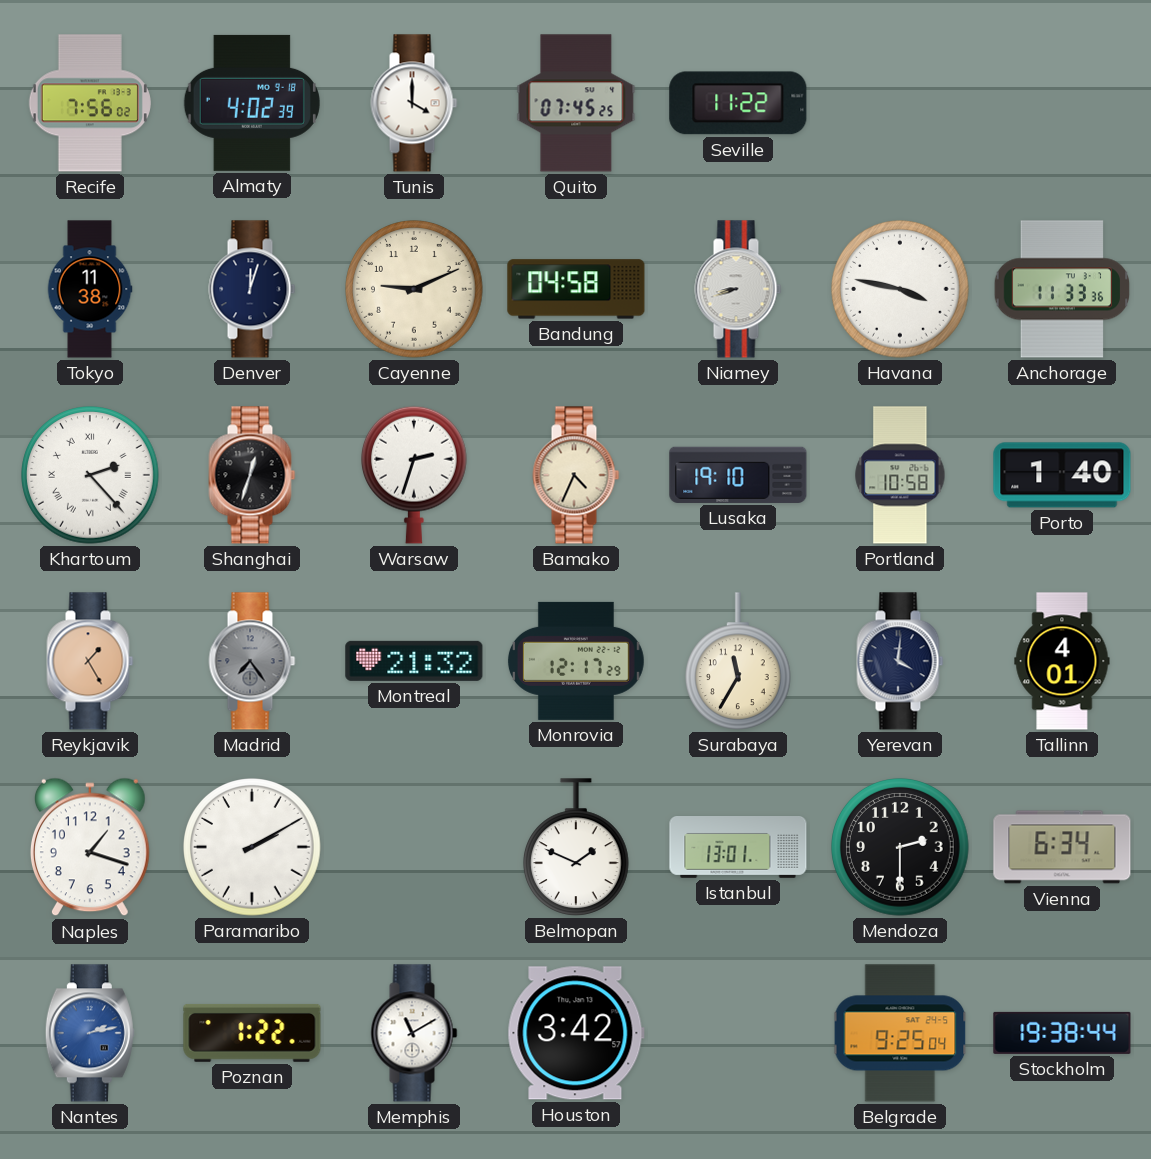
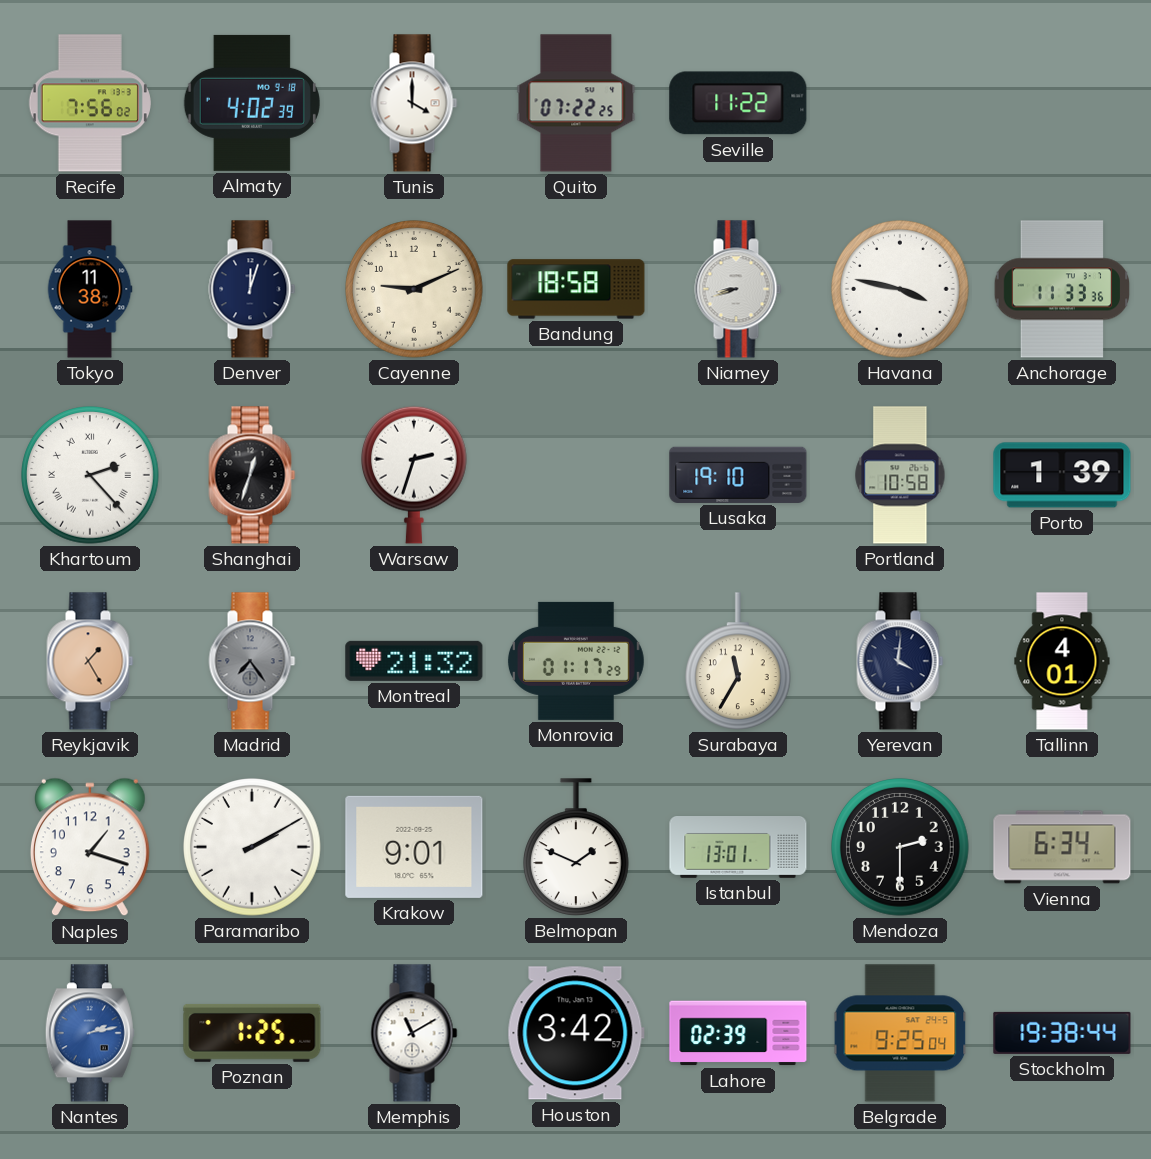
Quito: 07:45 -> 07:22
Bandung: 04:58 -> 18:58
Bamako: 4:34 -> none
Porto: 1:40 -> 1:39
Monrovia: 12:17 -> 01:17
Krakow: none -> 9:01
Poznan: 1:22 -> 1:25
Lahore: none -> 02:39
